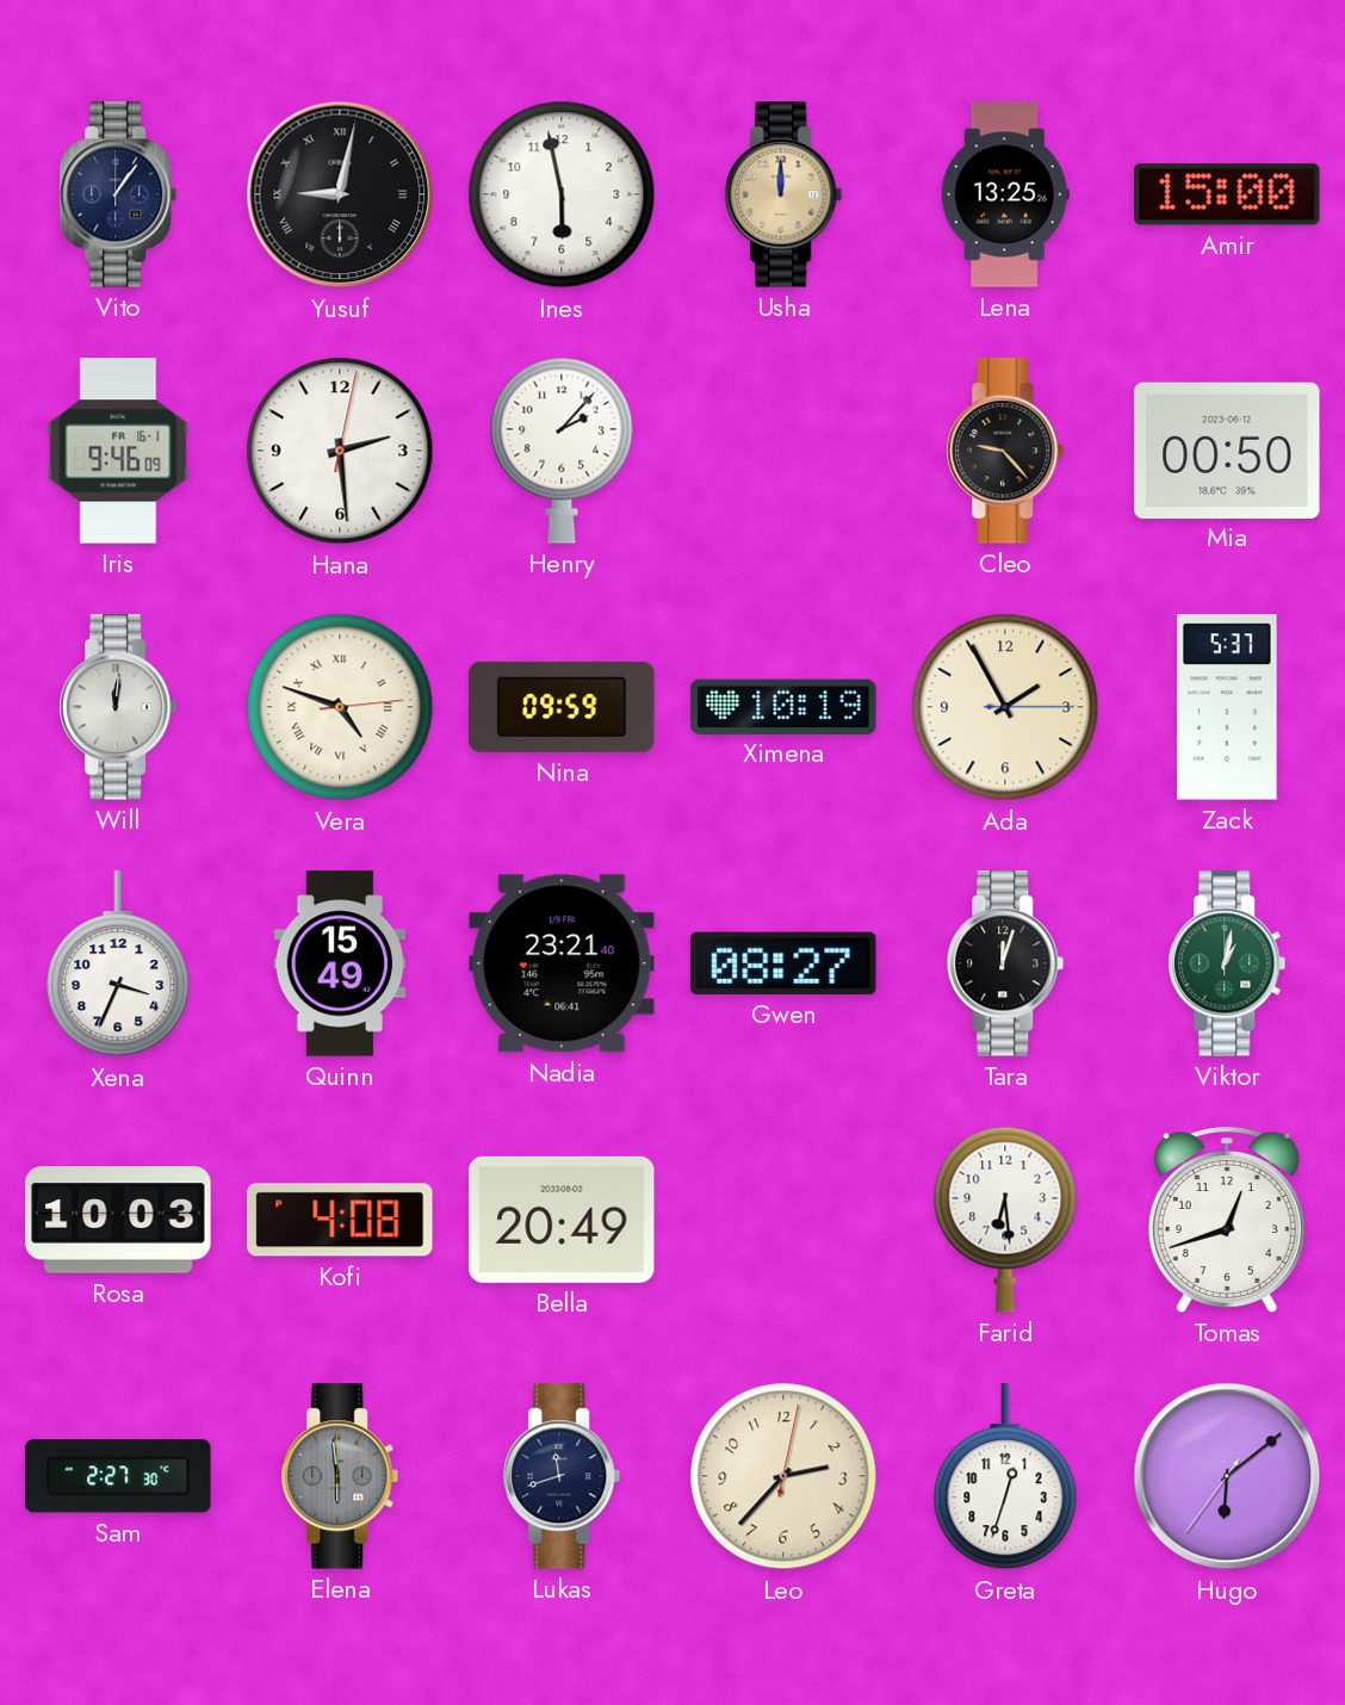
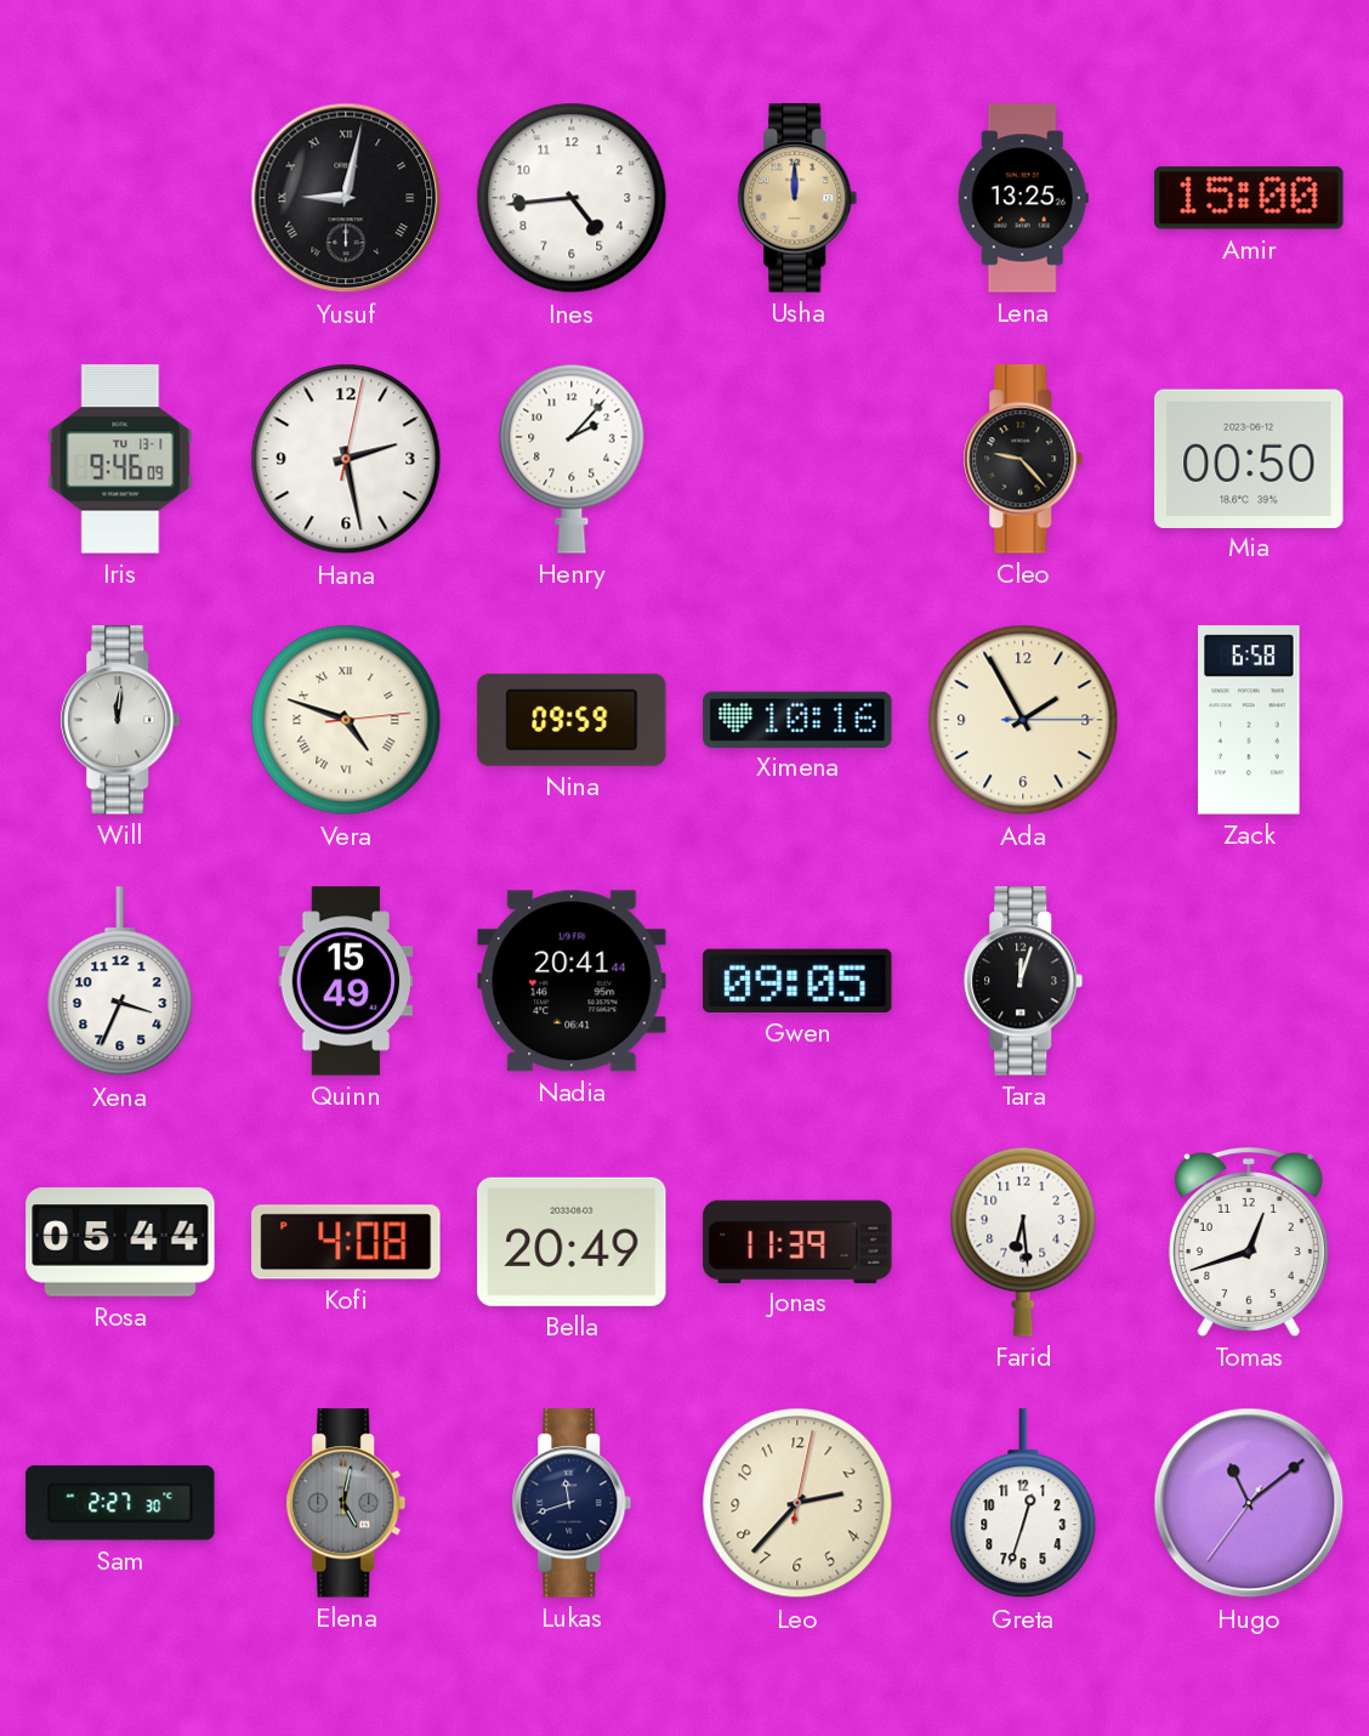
Vito: 1:06 -> none
Ines: 5:58 -> 4:44
Iris date: FR 16-1 -> TU 13-1
Hana: 2:29 -> 2:28
Ximena: 10:19 -> 10:16
Zack: 5:37 -> 6:58
Nadia: 23:21 -> 20:41
Gwen: 08:27 -> 09:05
Viktor: 1:02 -> none
Rosa: 10:03 -> 05:44
Jonas: none -> 11:39
Elena: 5:59 -> 5:02
Hugo: 6:08 -> 11:08
